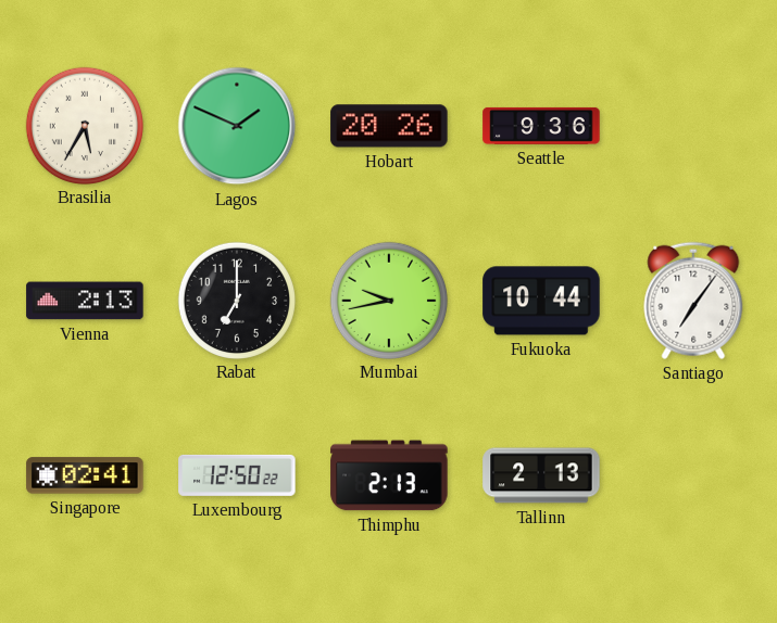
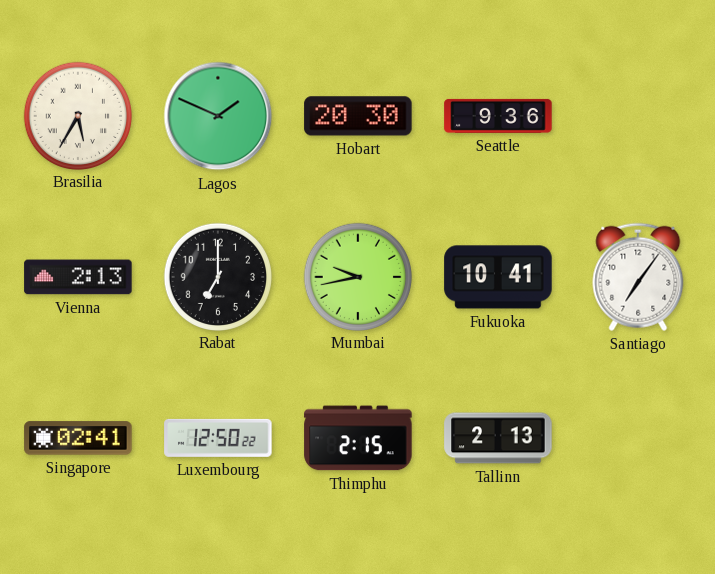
Hobart: 20:26 -> 20:30
Fukuoka: 10:44 -> 10:41
Thimphu: 2:13 -> 2:15
